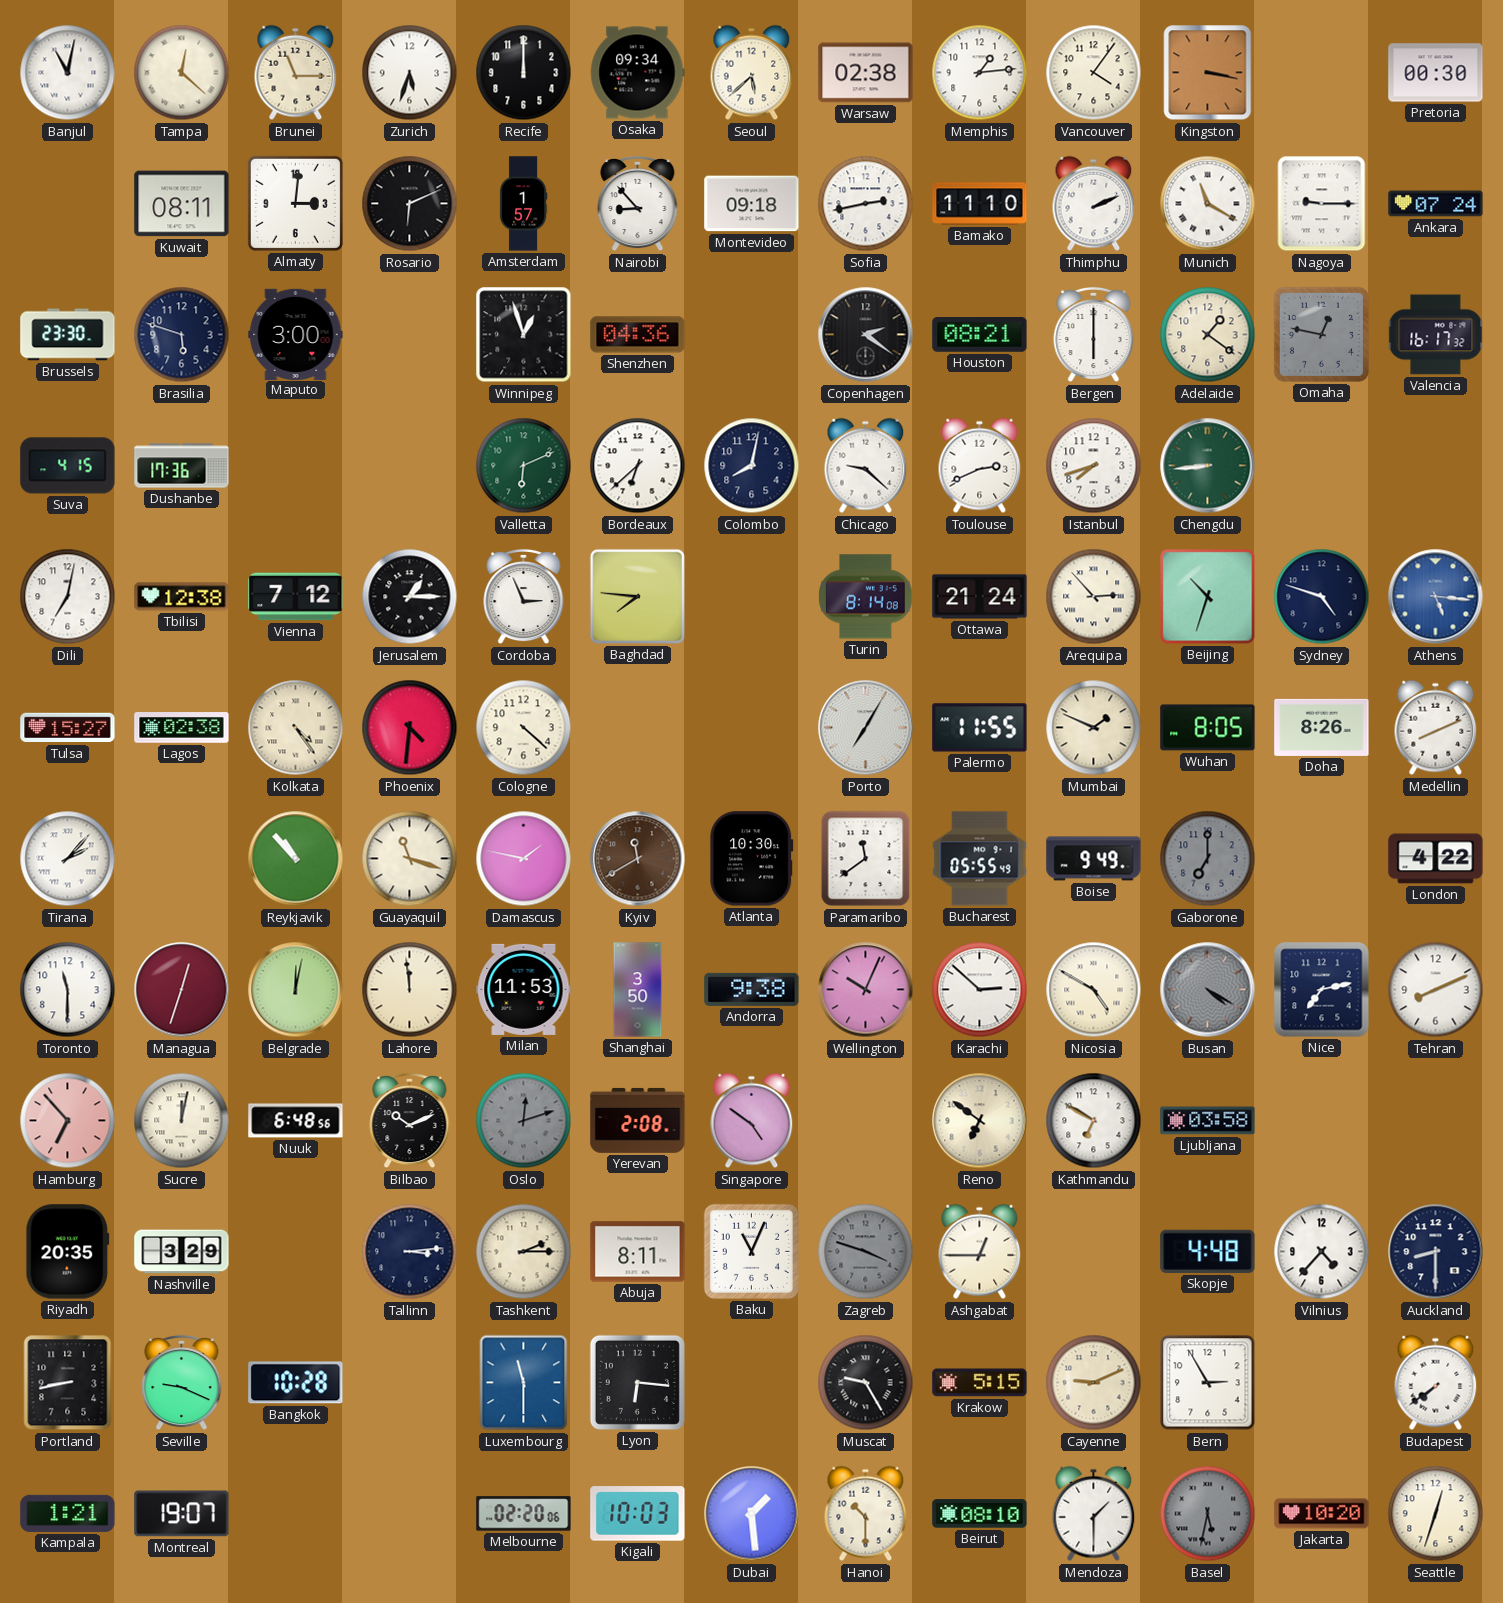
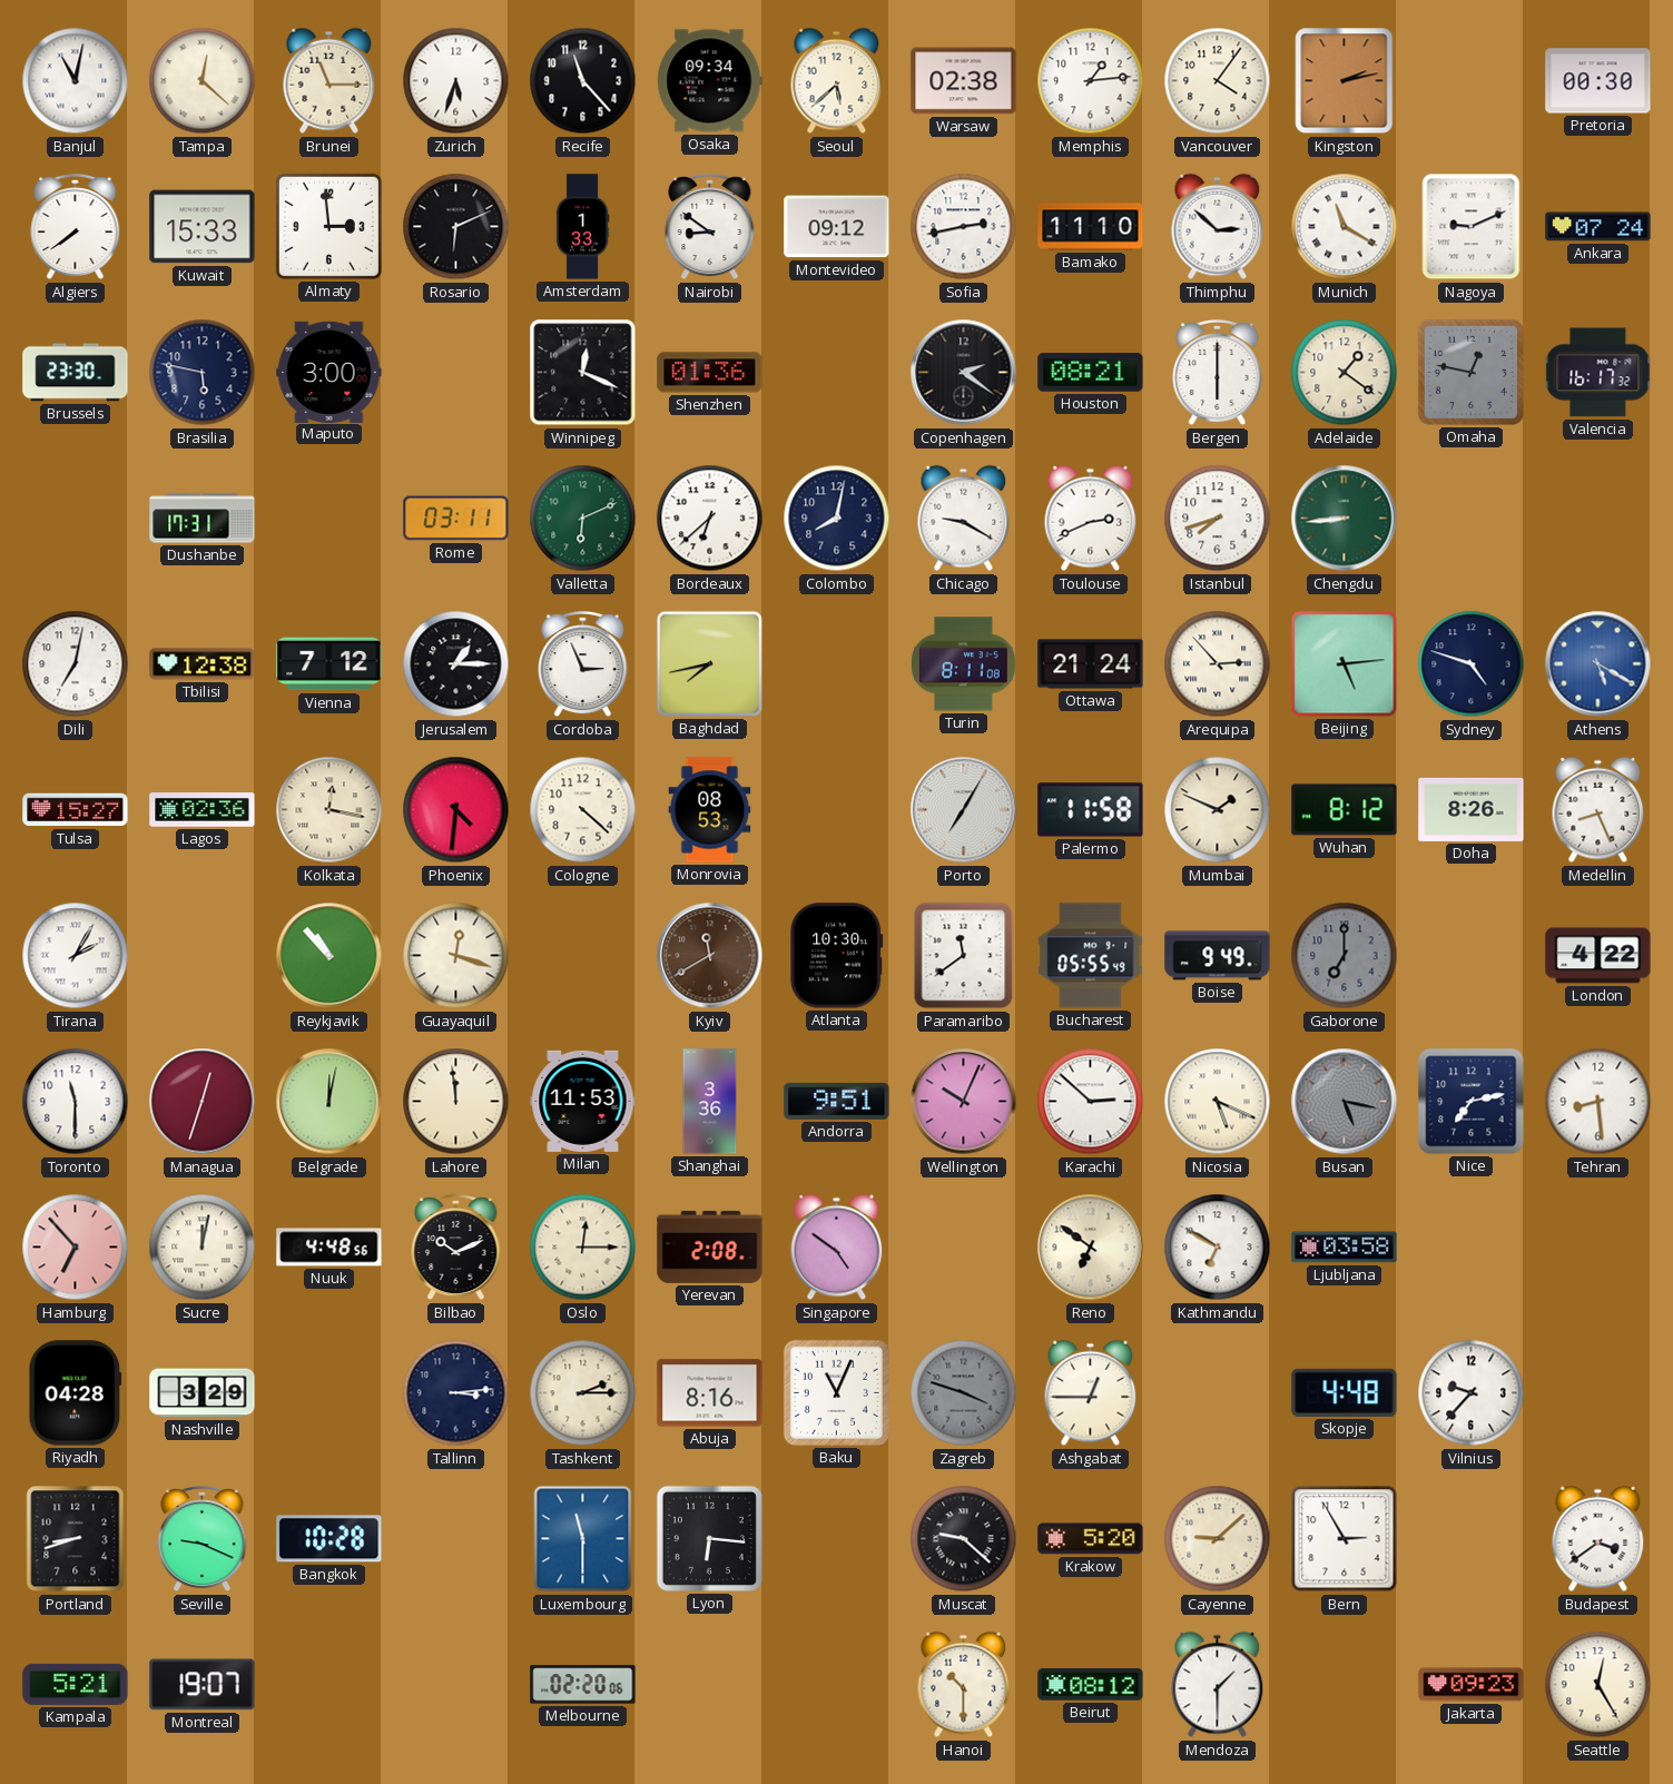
Recife: 12:00 -> 11:23
Kingston: 3:17 -> 2:13
Algiers: none -> 7:39
Kuwait: 08:11 -> 15:33
Almaty: 3:01 -> 2:59
Amsterdam: 1:57 -> 1:33
Nairobi: 8:53 -> 8:51
Montevideo: 09:18 -> 09:12
Thimphu: 2:11 -> 2:52
Nagoya: 9:15 -> 9:11
Brasilia: 5:48 -> 5:47
Winnipeg: 12:57 -> 12:19
Shenzhen: 04:36 -> 01:36
Suva: 4:15 -> none
Dushanbe: 17:36 -> 17:31
Rome: none -> 03:11
Chicago: 9:22 -> 9:20
Baghdad: 7:46 -> 7:43
Turin: 8:14 -> 8:11
Beijing: 10:33 -> 5:14
Athens: 5:16 -> 5:20
Lagos: 02:38 -> 02:36
Kolkata: 4:24 -> 12:17
Monrovia: none -> 08:53
Palermo: 11:55 -> 11:58
Wuhan: 8:05 -> 8:12
Medellin: 8:11 -> 8:26
Tirana: 2:07 -> 2:05
Guayaquil: 11:18 -> 12:18
Damascus: 1:47 -> none
Shanghai: 3:50 -> 3:36
Andorra: 9:38 -> 9:51
Nicosia: 4:50 -> 5:19
Busan: 4:20 -> 5:17
Tehran: 8:11 -> 8:29
Nuuk: 6:48 -> 4:48
Oslo: 12:12 -> 12:15
Oslo dial: grey -> cream
Riyadh: 20:35 -> 04:28
Abuja: 8:11 -> 8:16
Vilnius: 4:37 -> 9:37
Auckland: 8:30 -> none
Portland: 8:43 -> 8:42
Muscat: 9:25 -> 9:22
Krakow: 5:15 -> 5:20
Cayenne: 9:11 -> 9:08
Budapest: 7:39 -> 3:39
Kampala: 1:21 -> 5:21
Kigali: 10:03 -> none
Dubai: 1:29 -> none
Beirut: 08:10 -> 08:12
Basel: 5:32 -> none
Jakarta: 10:20 -> 09:23
Seattle: 12:33 -> 12:25
